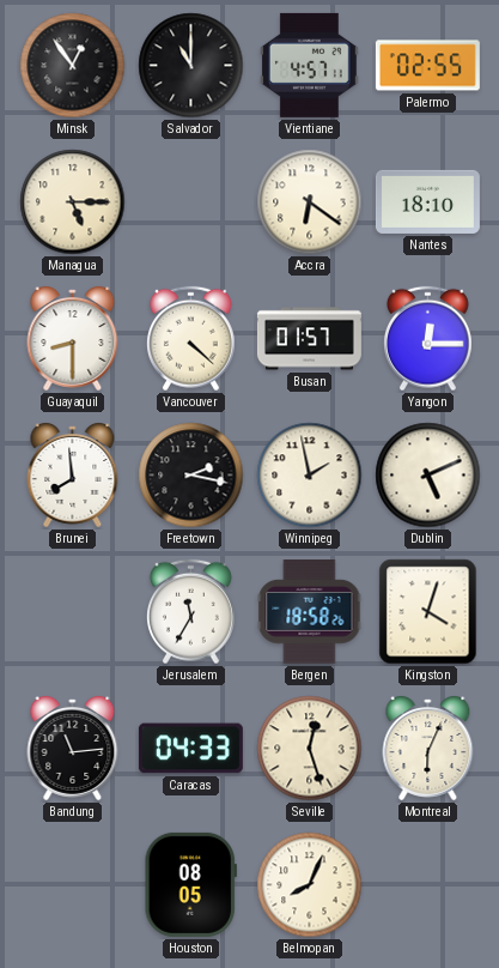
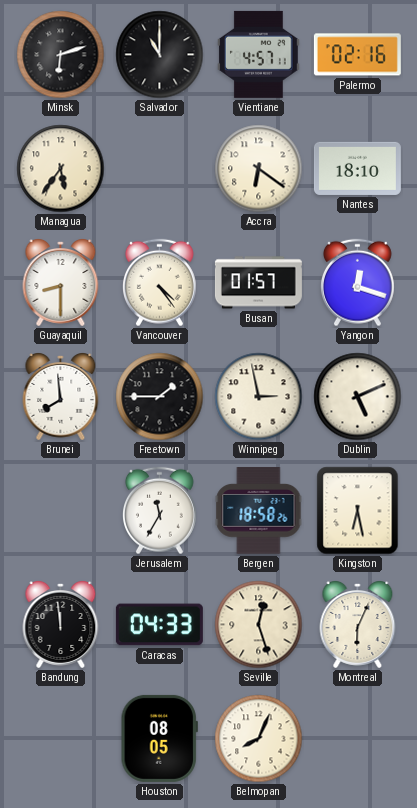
Minsk: 12:54 -> 6:12
Palermo: 02:55 -> 02:16
Managua: 5:15 -> 5:36
Vancouver: 4:22 -> 4:24
Yangon: 12:15 -> 12:18
Freetown: 2:17 -> 1:45
Winnipeg: 1:58 -> 2:58
Kingston: 4:03 -> 6:28
Bandung: 11:14 -> 11:59
